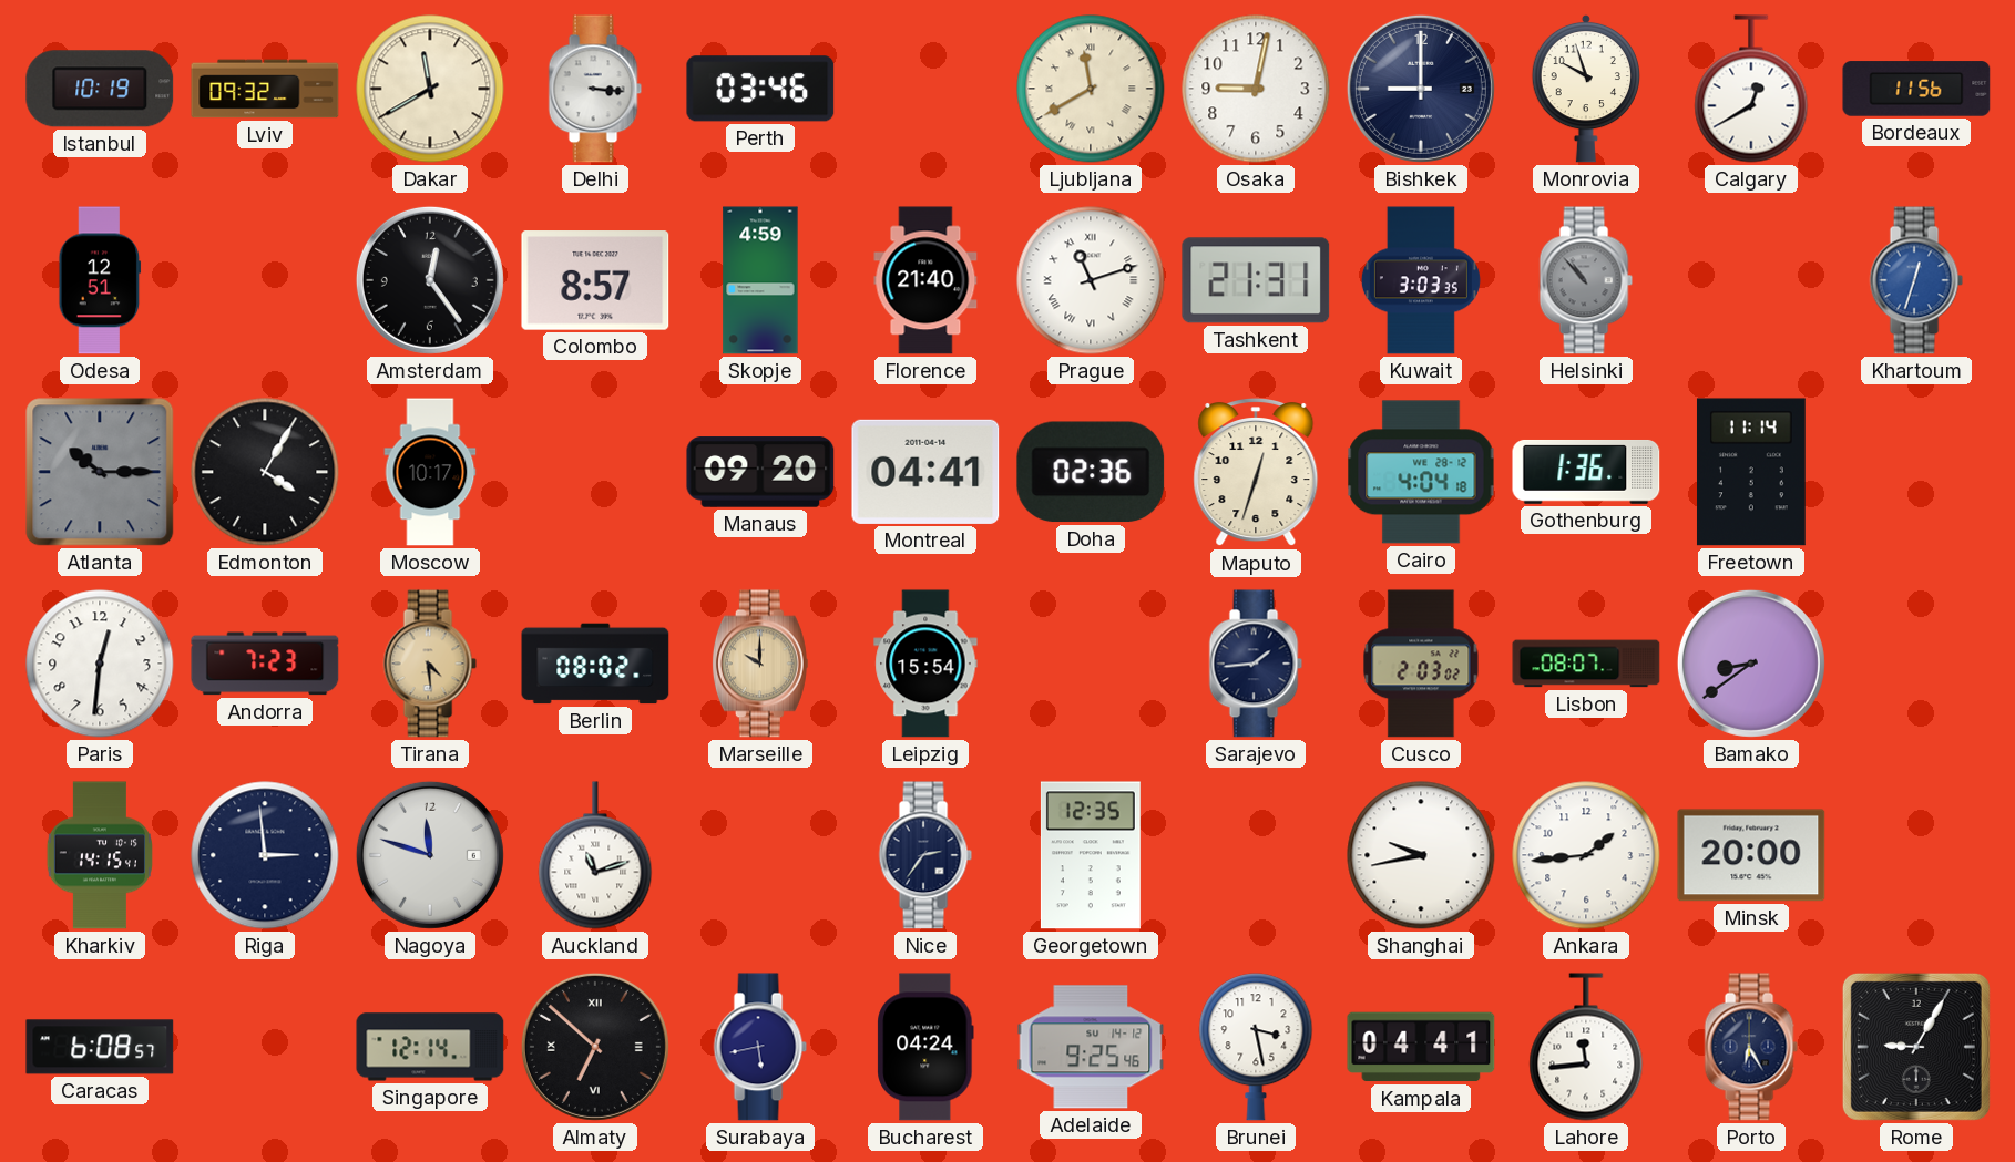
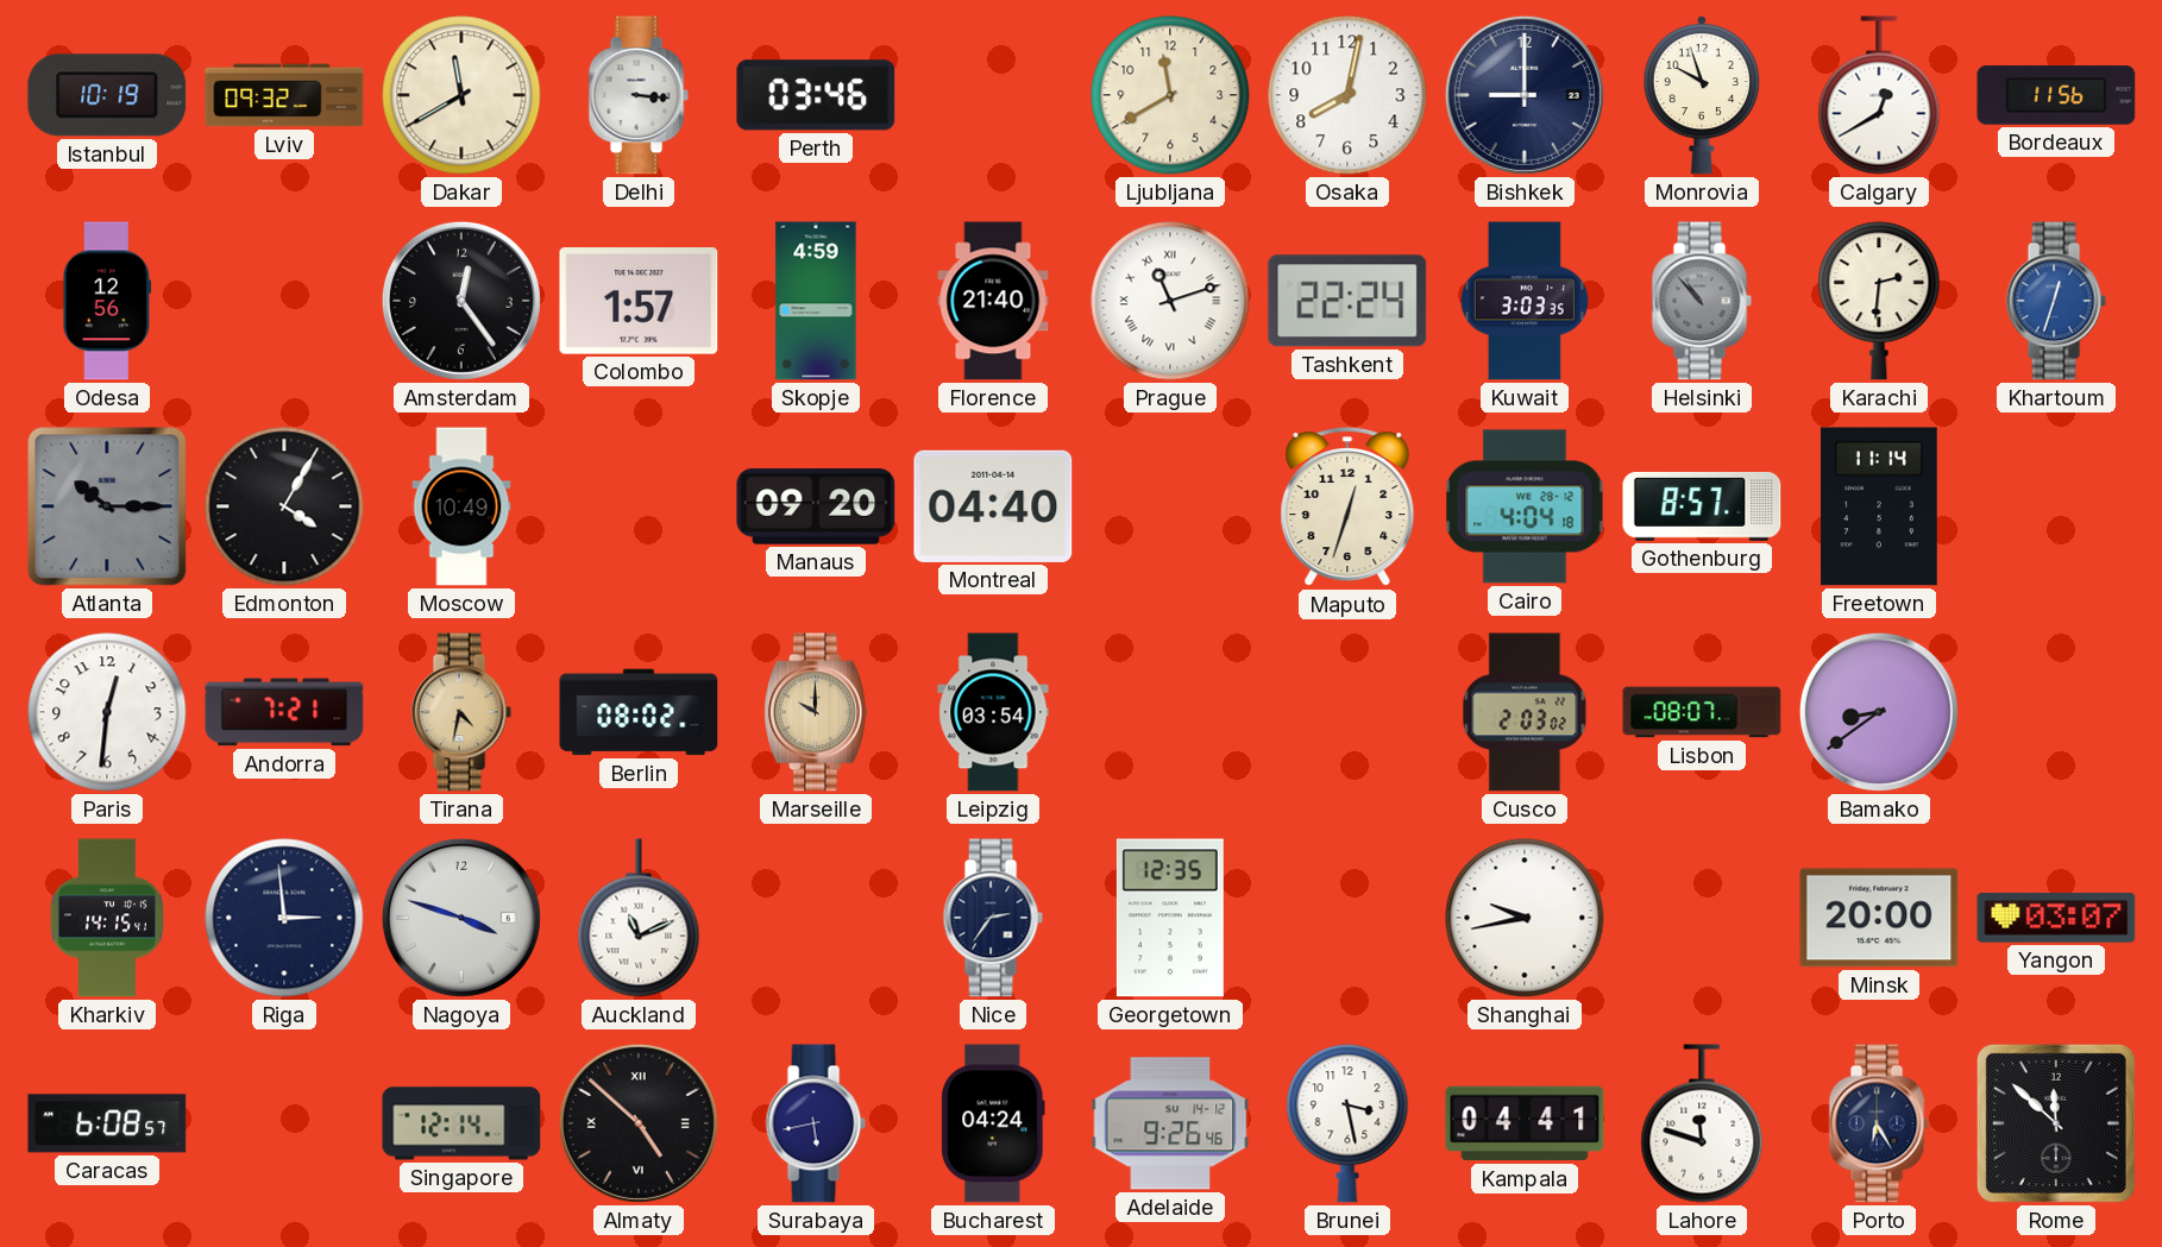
Ljubljana numerals: Roman -> Arabic
Osaka: 9:02 -> 8:02
Odesa: 12:51 -> 12:56
Colombo: 8:57 -> 1:57
Tashkent: 21:31 -> 22:24
Karachi: none -> 2:31
Moscow: 10:17 -> 10:49
Montreal: 04:41 -> 04:40
Doha: 02:36 -> none
Gothenburg: 1:36 -> 8:57
Andorra: 7:23 -> 7:21
Tirana: 4:29 -> 4:32
Leipzig: 15:54 -> 03:54
Sarajevo: 1:44 -> none
Nagoya: 11:48 -> 3:48
Auckland: 11:12 -> 11:11
Ankara: 1:44 -> none
Yangon: none -> 03:07
Almaty: 6:52 -> 4:52
Adelaide: 9:25 -> 9:26
Lahore: 11:44 -> 11:48
Rome: 9:05 -> 11:52
